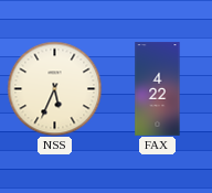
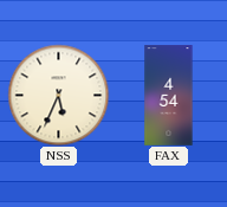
FAX: 4:22 -> 4:54
